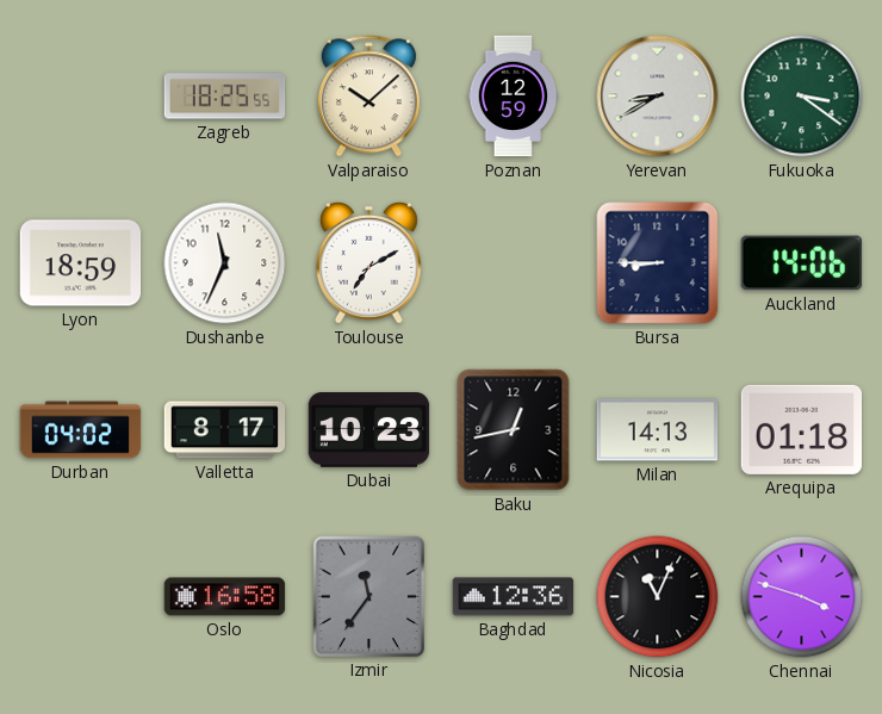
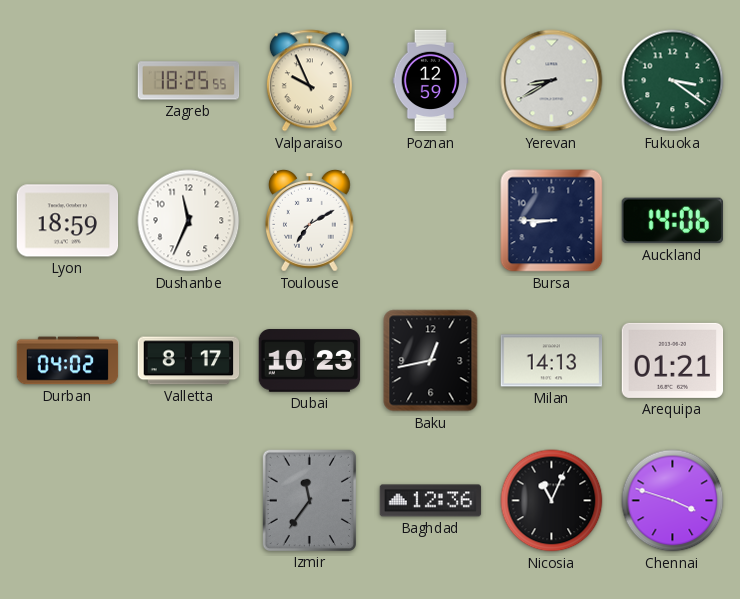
Valparaiso: 10:08 -> 9:56
Arequipa: 01:18 -> 01:21
Oslo: 16:58 -> none
